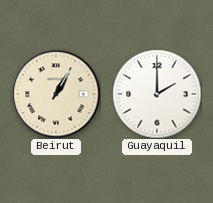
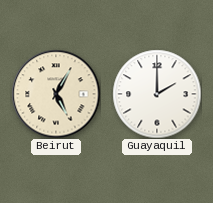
Beirut: 1:05 -> 5:05
